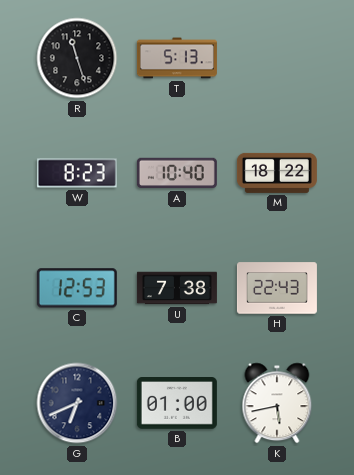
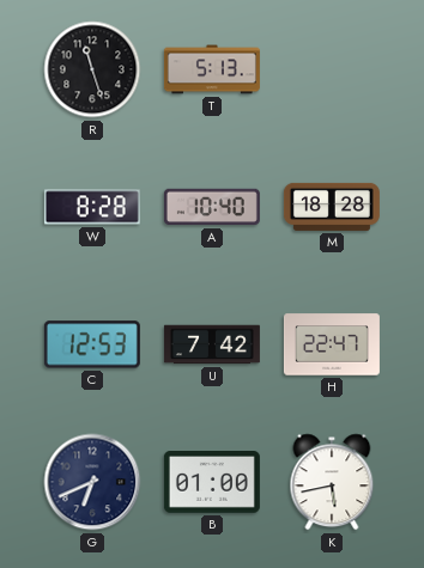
W: 8:23 -> 8:28
M: 18:22 -> 18:28
U: 7:38 -> 7:42
H: 22:43 -> 22:47
